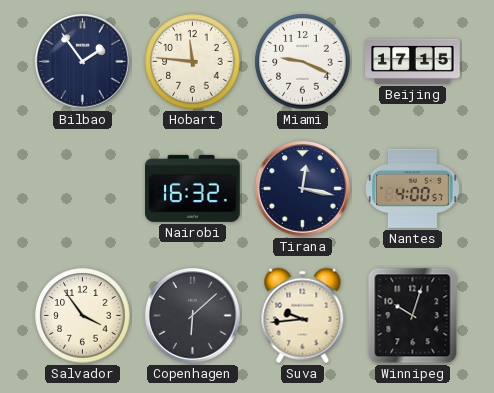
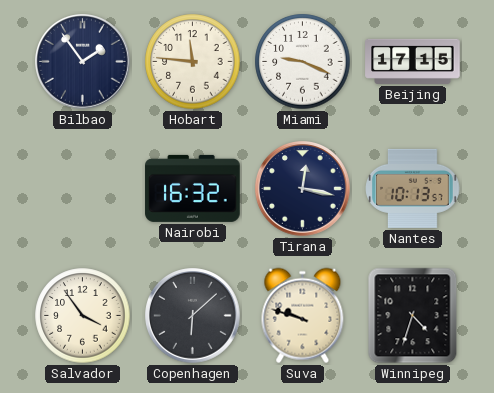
Nantes: 4:00 -> 10:13
Suva: 9:44 -> 9:48
Winnipeg: 10:03 -> 4:33
